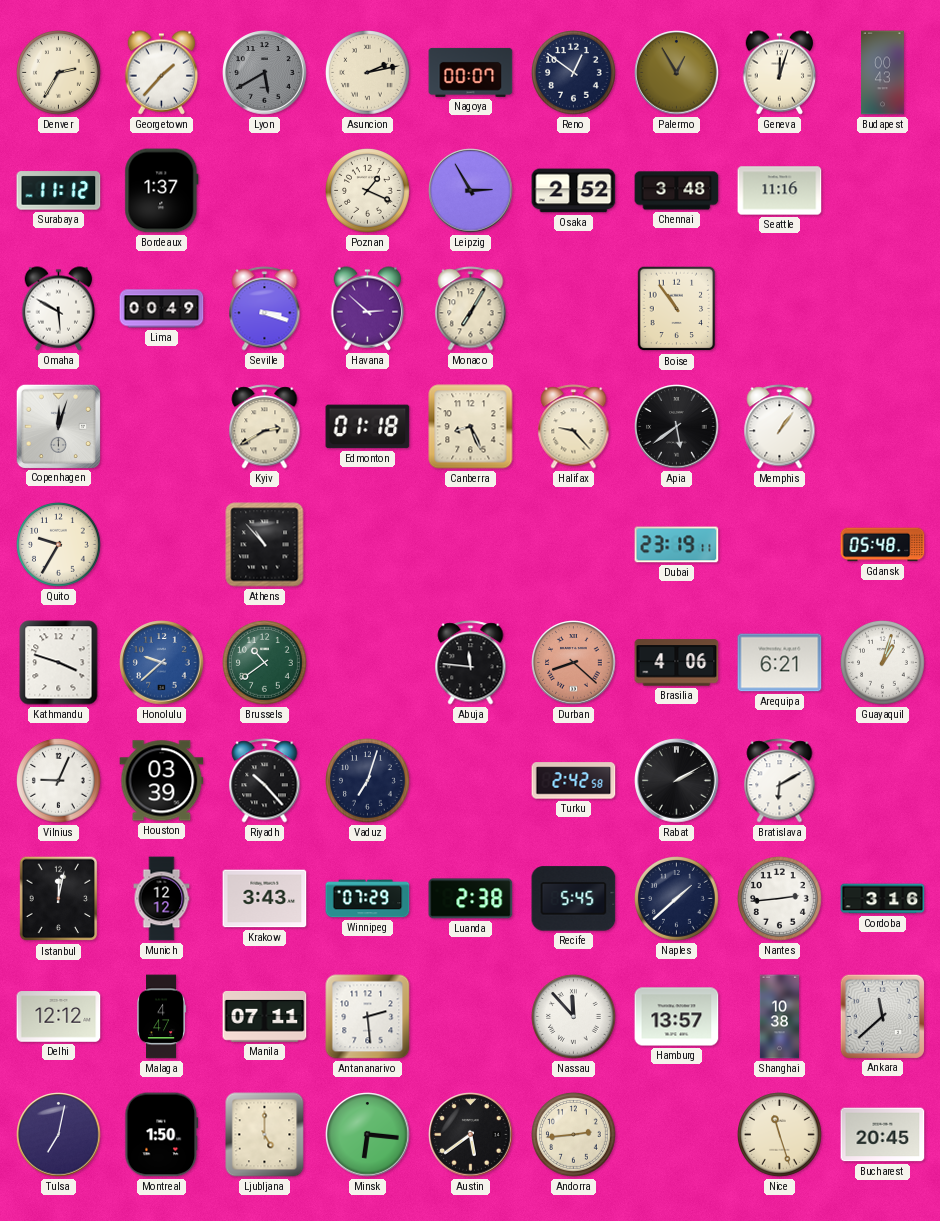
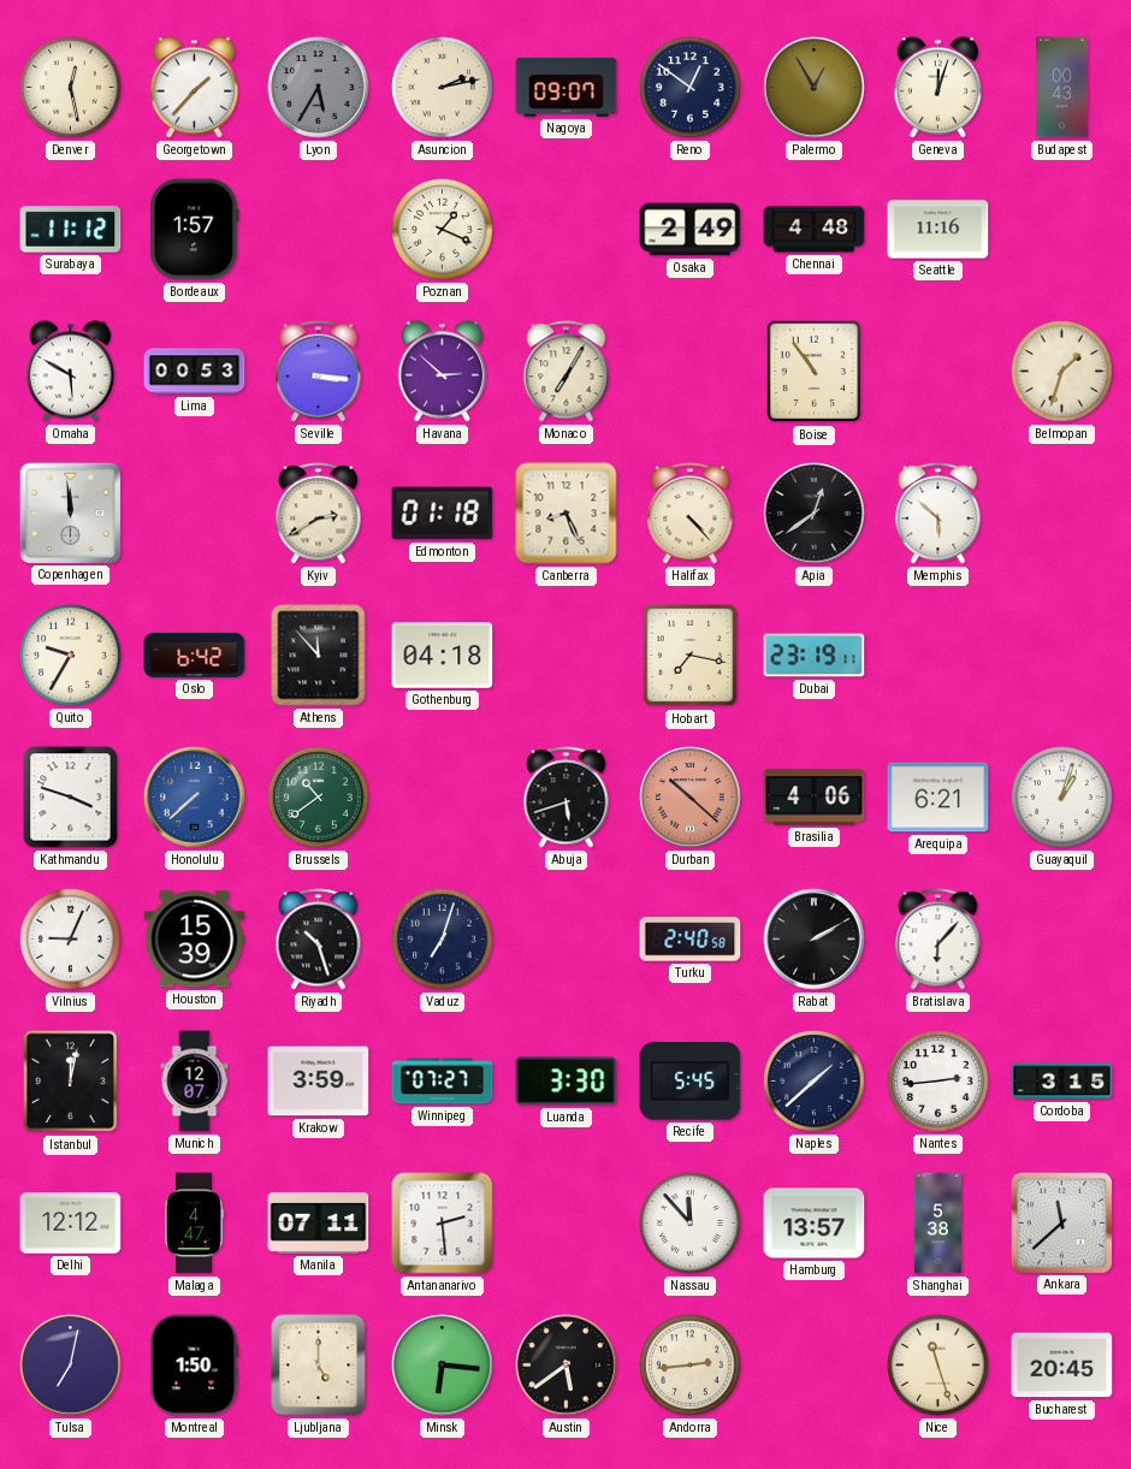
Denver: 2:35 -> 12:28
Lyon: 5:40 -> 5:35
Nagoya: 00:07 -> 09:07
Bordeaux: 1:37 -> 1:57
Leipzig: 2:55 -> none
Osaka: 2:52 -> 2:49
Chennai: 3:48 -> 4:48
Lima: 00:49 -> 00:53
Seville: 3:18 -> 3:16
Belmopan: none -> 1:33
Copenhagen: 12:03 -> 11:59
Halifax: 9:23 -> 4:23
Apia: 5:39 -> 12:39
Memphis: 1:06 -> 5:52
Oslo: none -> 6:42
Athens: 10:53 -> 11:53
Gothenburg: none -> 04:18
Hobart: none -> 7:17
Gdansk: 05:48 -> none
Honolulu: 9:38 -> 7:38
Abuja: 11:46 -> 5:42
Durban: 8:22 -> 10:22
Houston: 03:39 -> 15:39
Riyadh: 10:23 -> 10:27
Turku: 2:42 -> 2:40
Bratislava: 6:10 -> 6:07
Munich: 12:12 -> 12:07
Krakow: 3:43 -> 3:59
Winnipeg: 07:29 -> 07:27
Luanda: 2:38 -> 3:30
Cordoba: 3:16 -> 3:15
Shanghai: 10:38 -> 5:38
